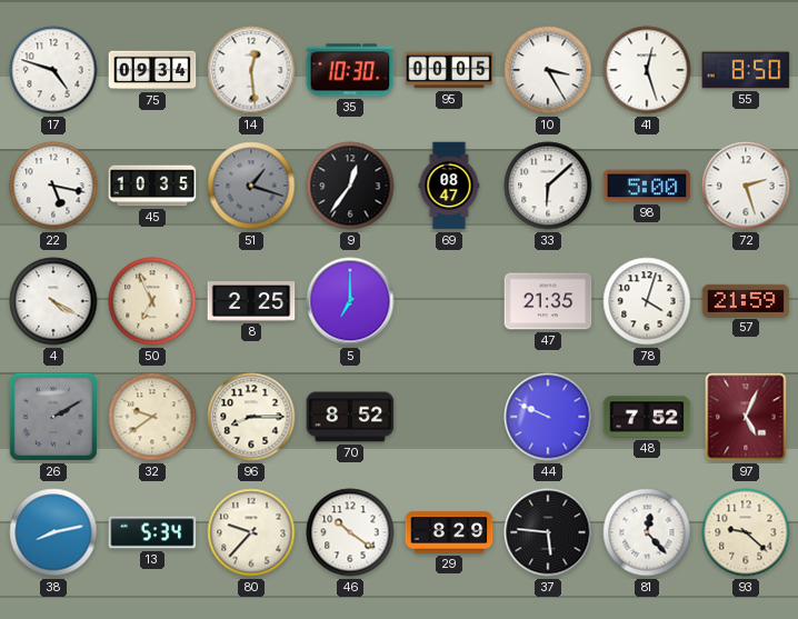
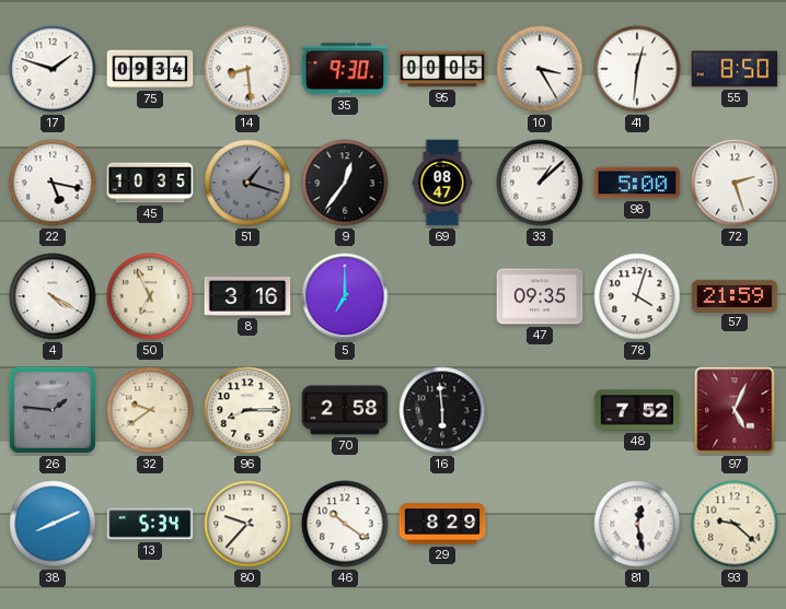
17: 4:48 -> 1:48
14: 12:29 -> 8:29
35: 10:30 -> 9:30
41: 12:27 -> 12:31
33: 6:08 -> 1:08
8: 2:25 -> 3:16
47: 21:35 -> 09:35
26: 2:10 -> 1:46
70: 8:52 -> 2:58
16: none -> 5:59
44: 9:49 -> none
38: 8:13 -> 8:11
37: 5:46 -> none
81: 12:23 -> 12:28
